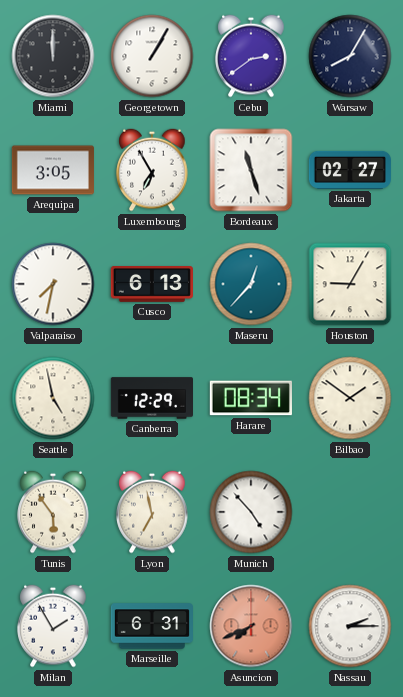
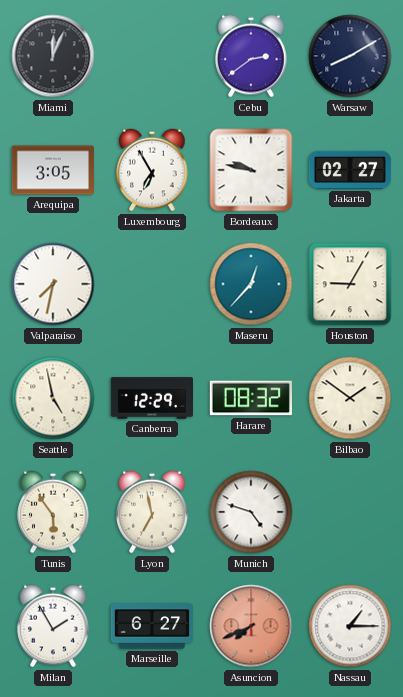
Miami: 12:00 -> 12:04
Georgetown: 1:05 -> none
Warsaw: 8:05 -> 8:10
Bordeaux: 11:27 -> 9:47
Cusco: 6:13 -> none
Harare: 08:34 -> 08:32
Munich: 4:53 -> 4:48
Marseille: 6:31 -> 6:27
Nassau: 2:15 -> 1:15
